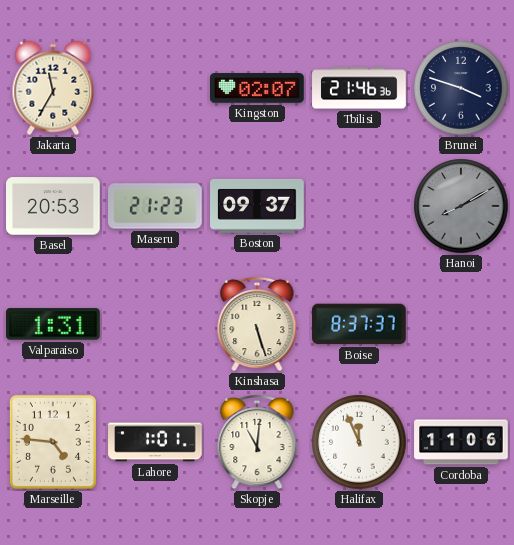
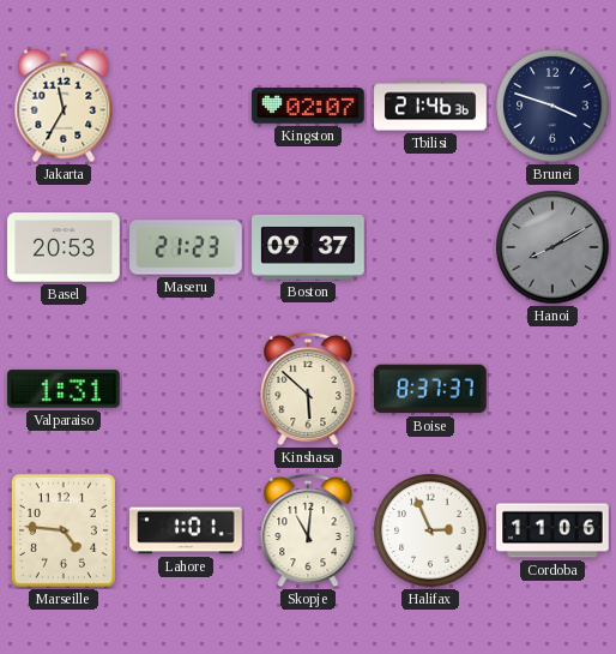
Kinshasa: 5:27 -> 5:52
Halifax: 11:56 -> 2:56
